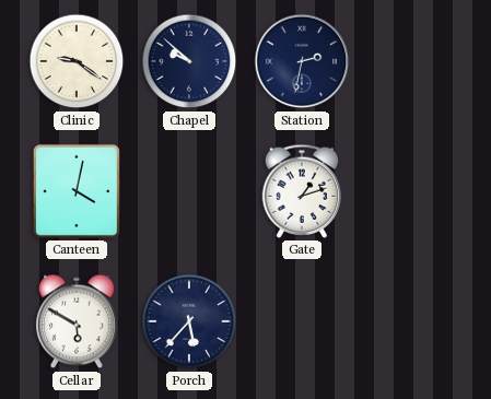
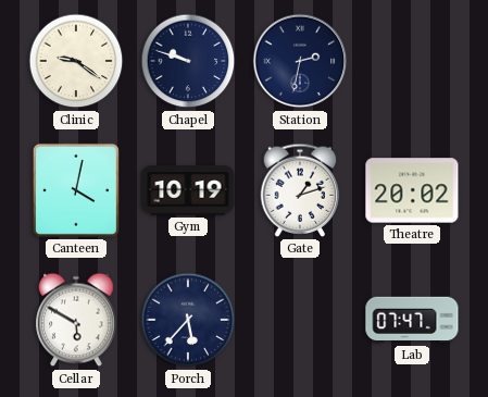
Chapel: 9:52 -> 9:48
Gym: none -> 10:19
Theatre: none -> 20:02
Lab: none -> 07:47
